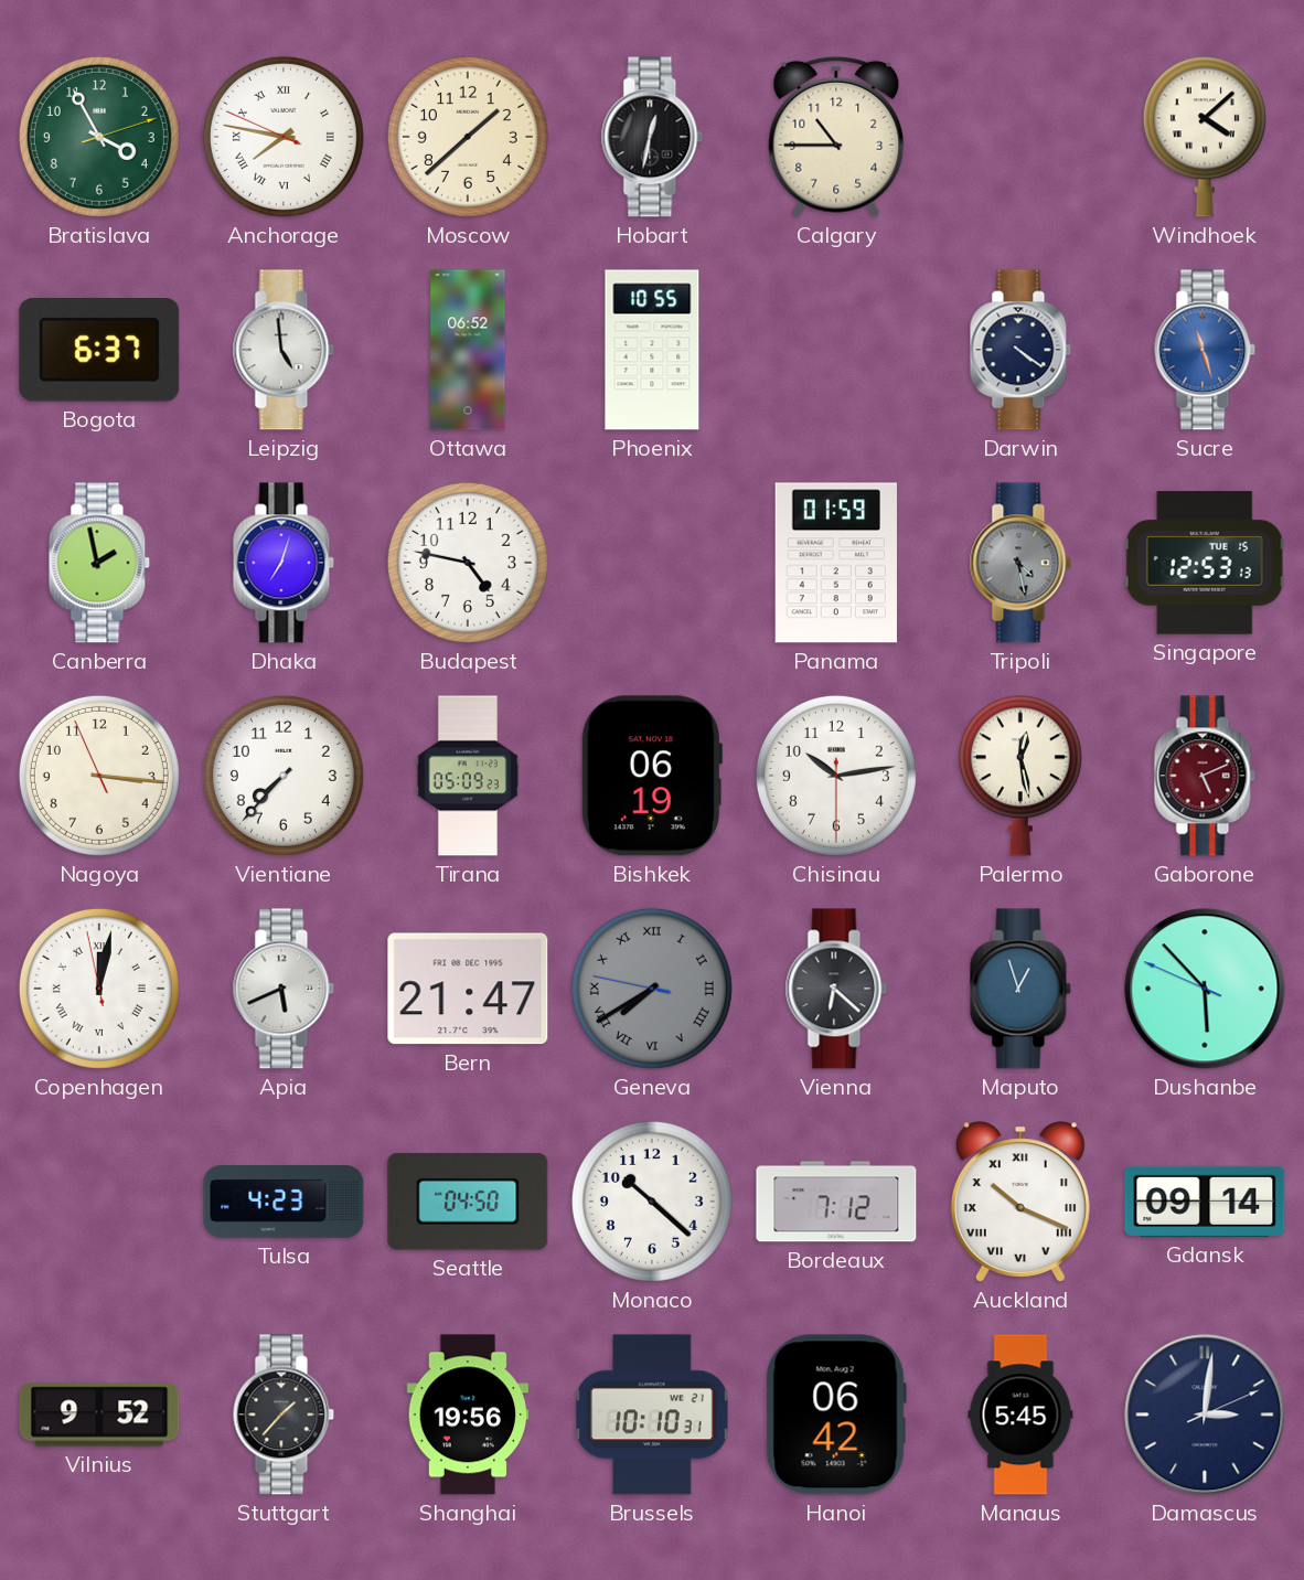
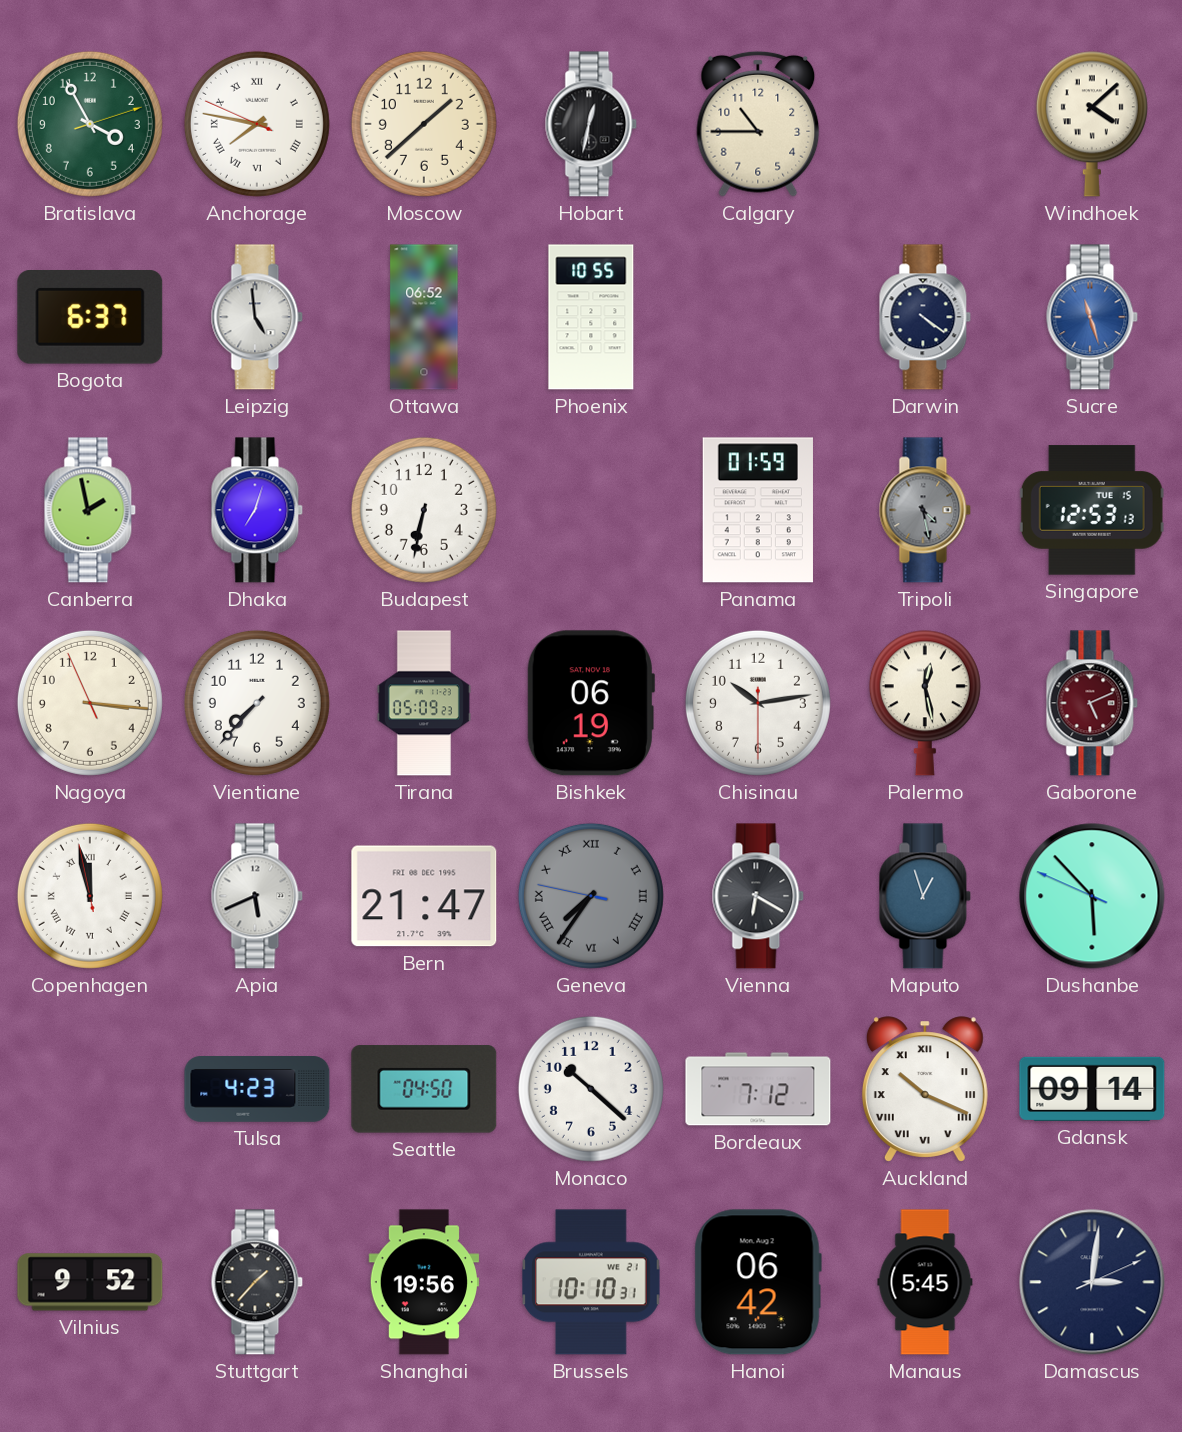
Budapest: 4:47 -> 6:32
Copenhagen: 12:01 -> 11:57
Geneva: 7:39 -> 7:35
Vienna: 6:22 -> 6:20
